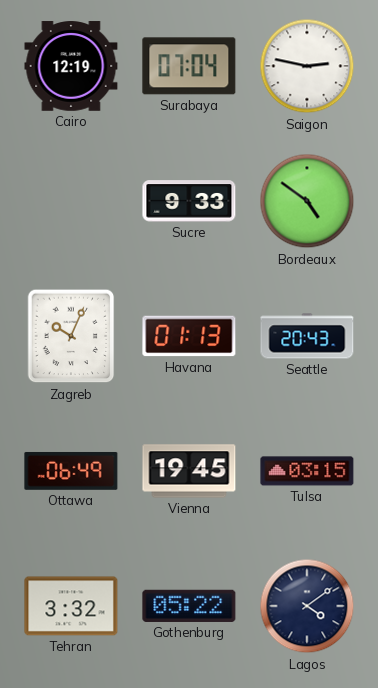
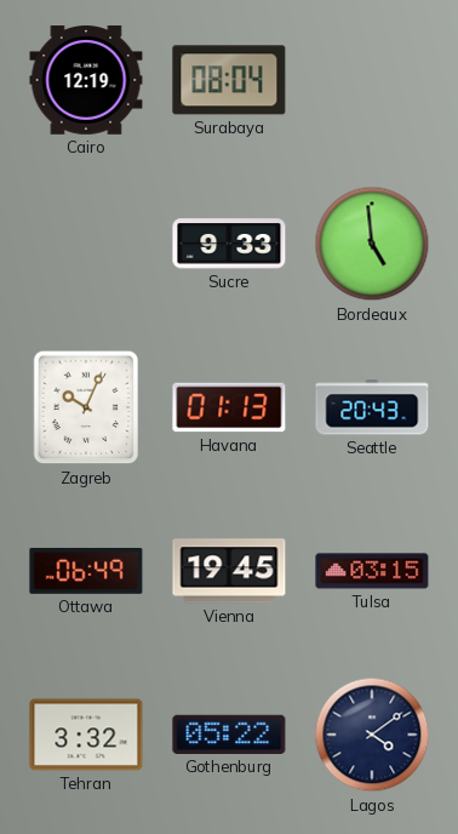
Surabaya: 07:04 -> 08:04
Saigon: 2:47 -> none
Bordeaux: 4:51 -> 4:59
